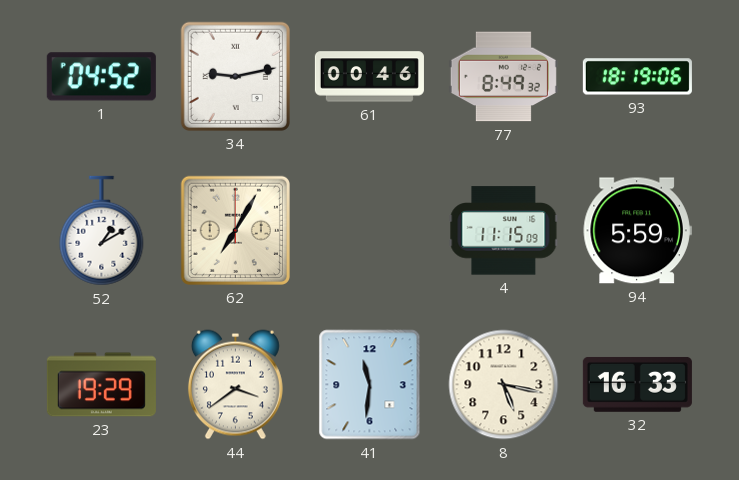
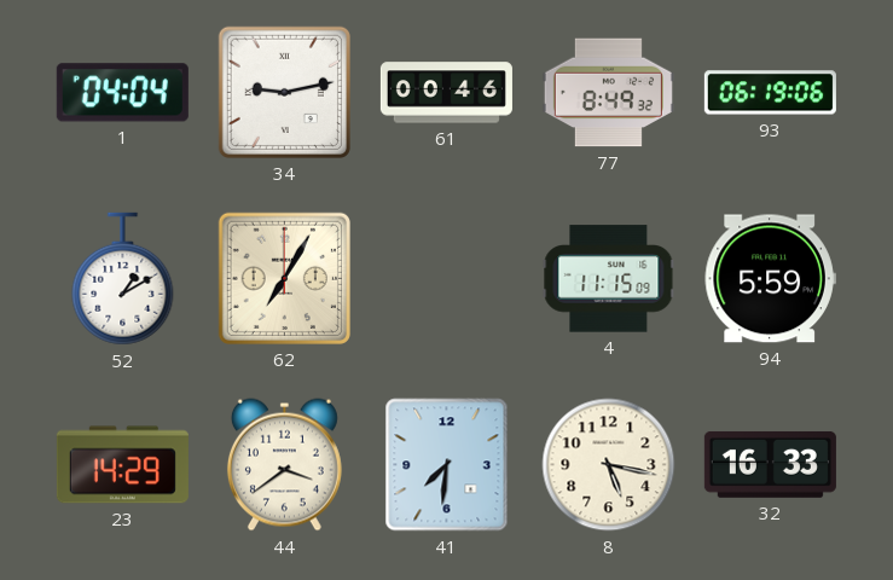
1: 04:52 -> 04:04
93: 18:19 -> 06:19
23: 19:29 -> 14:29
41: 11:31 -> 7:31
